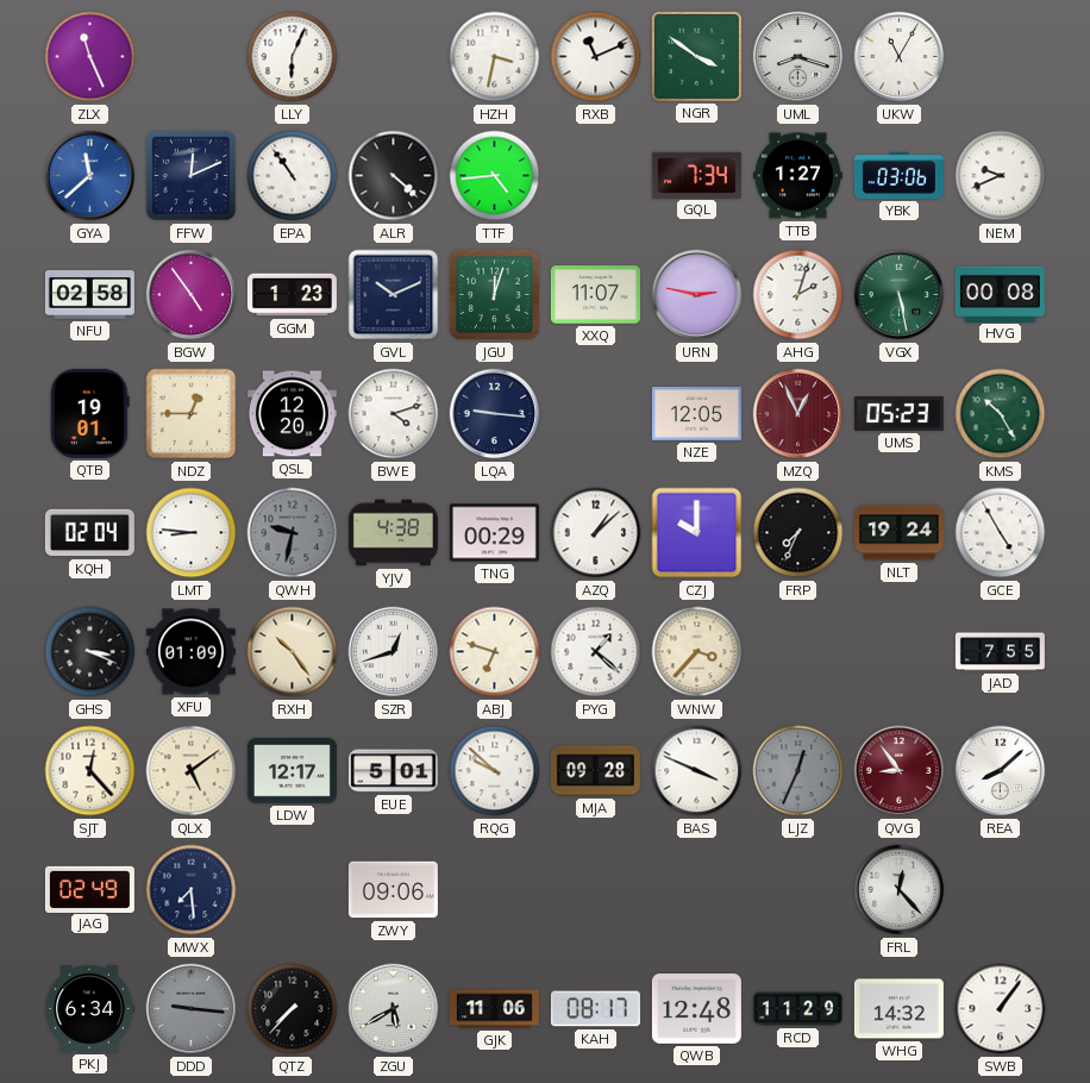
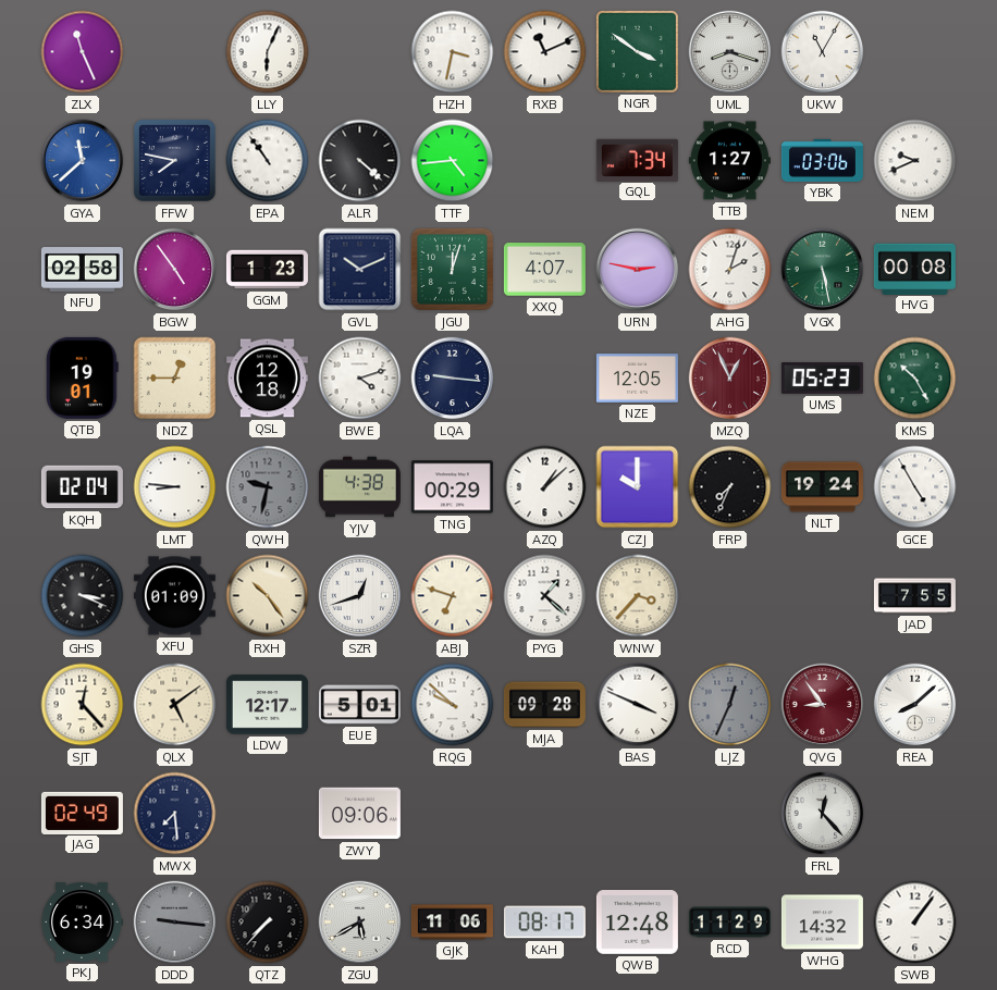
FFW: 12:11 -> 7:47
XXQ: 11:07 -> 4:07
QSL: 12:20 -> 12:18
